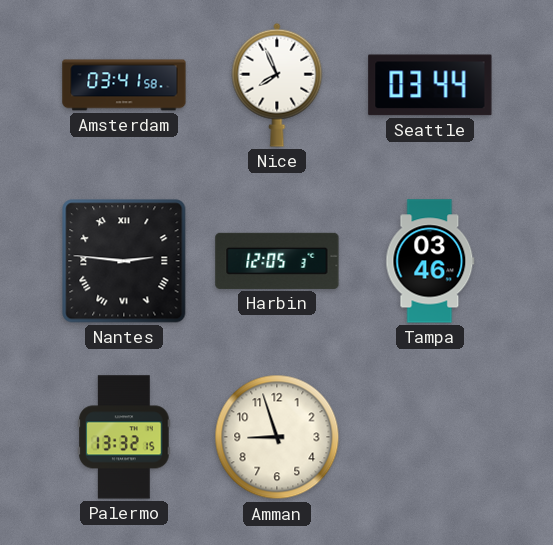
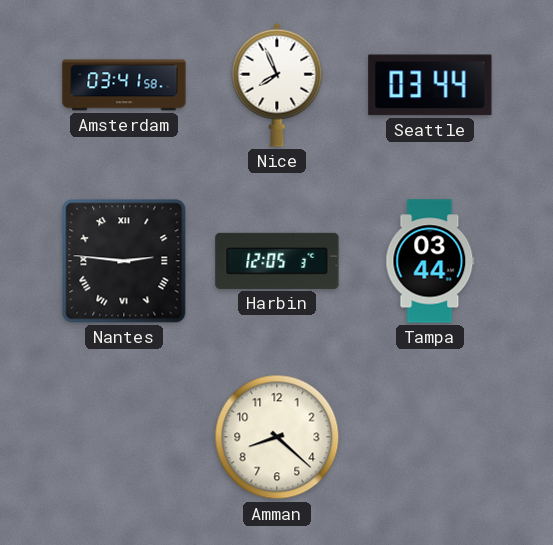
Tampa: 03:46 -> 03:44
Palermo: 13:32 -> none
Amman: 8:57 -> 8:22
